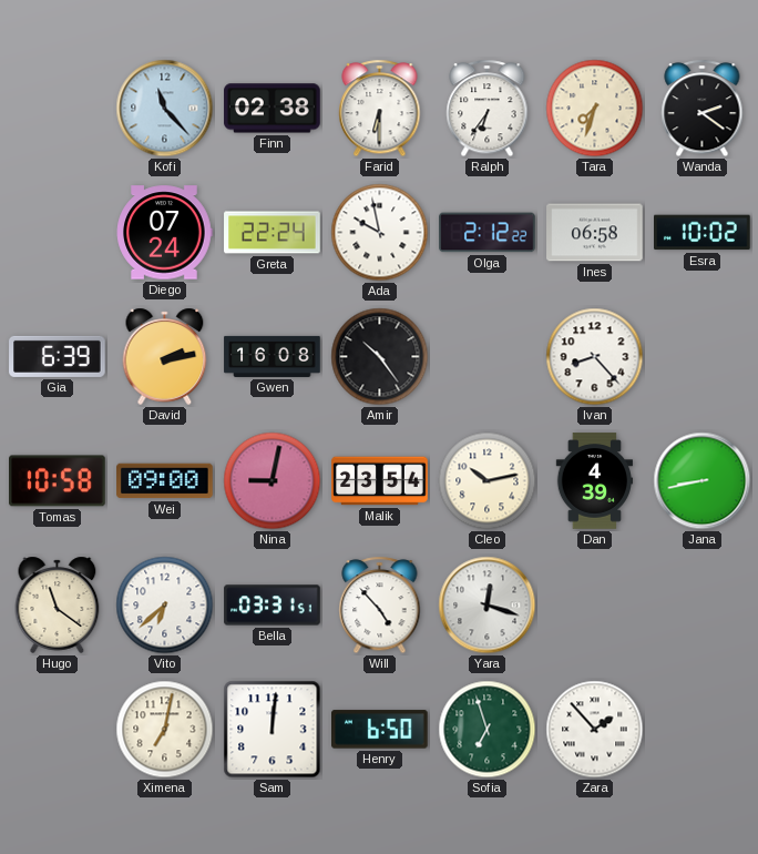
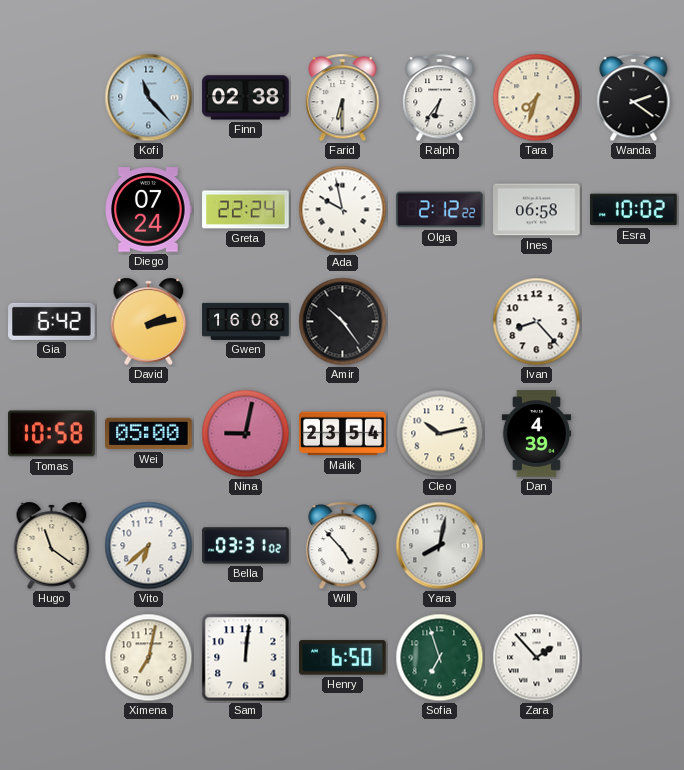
Gia: 6:39 -> 6:42
Wei: 09:00 -> 05:00
Jana: 8:43 -> none
Bella: 03:31:51 -> 03:31:02
Yara: 12:18 -> 8:02
